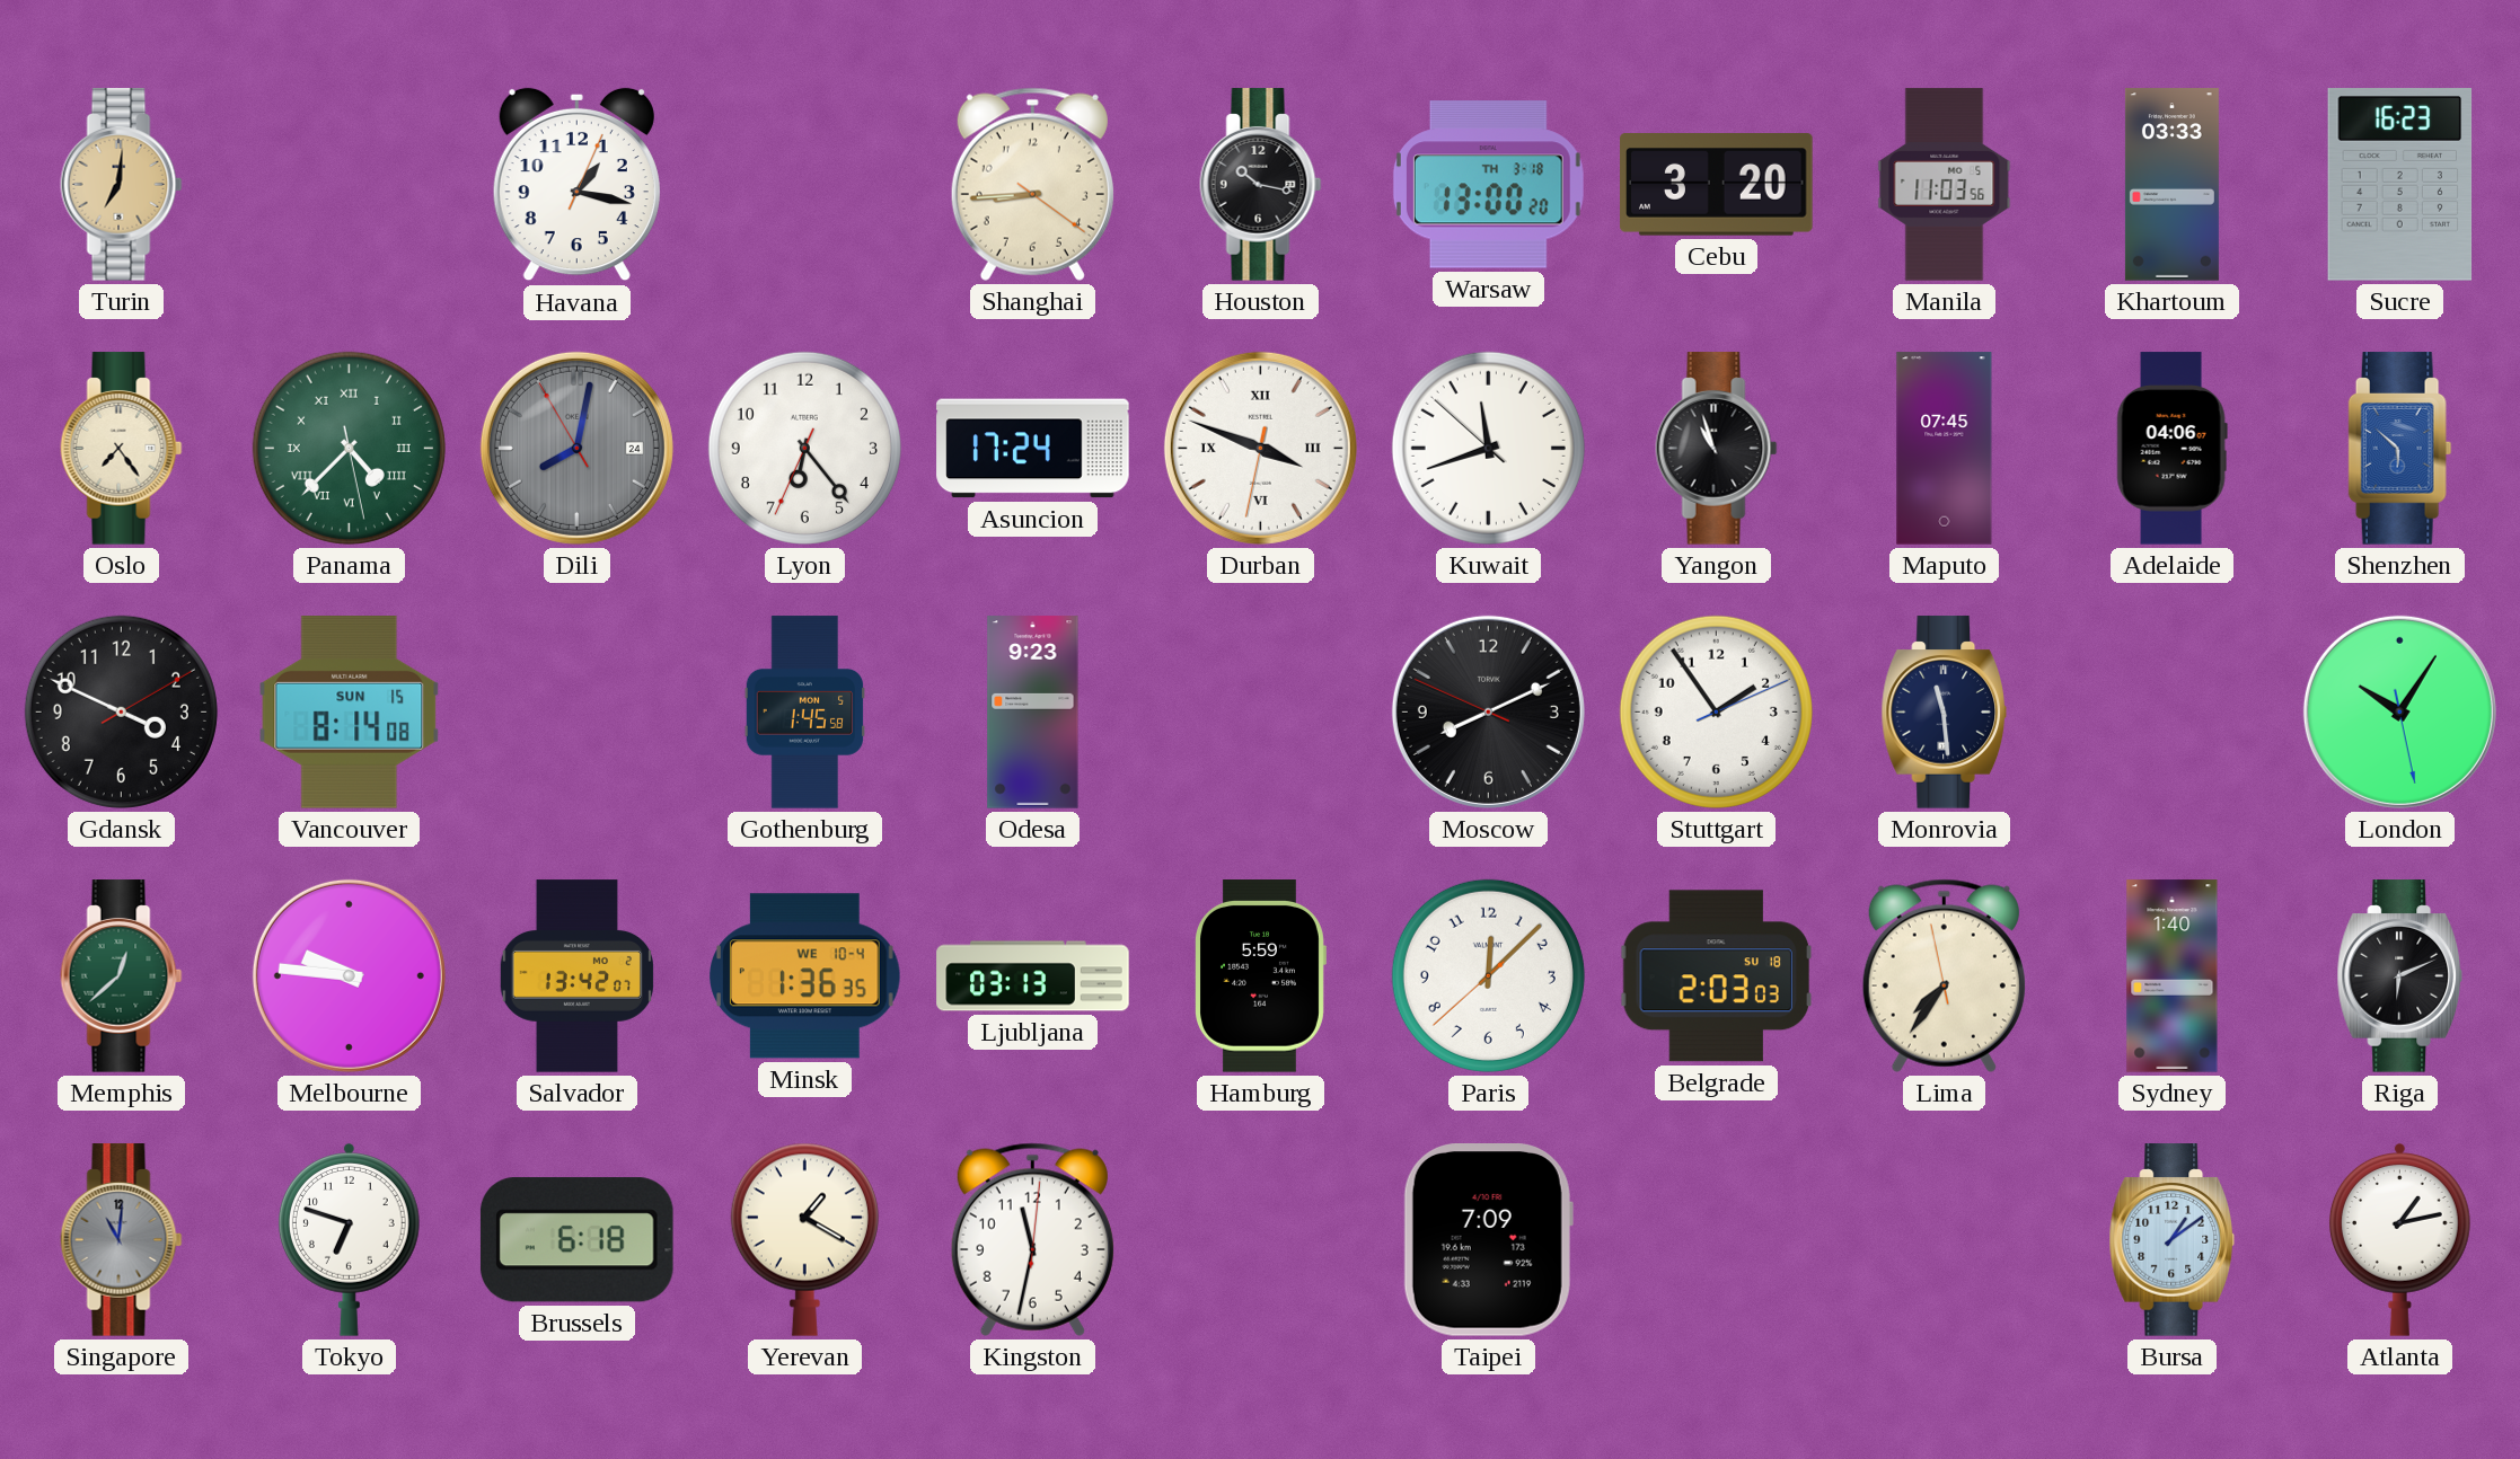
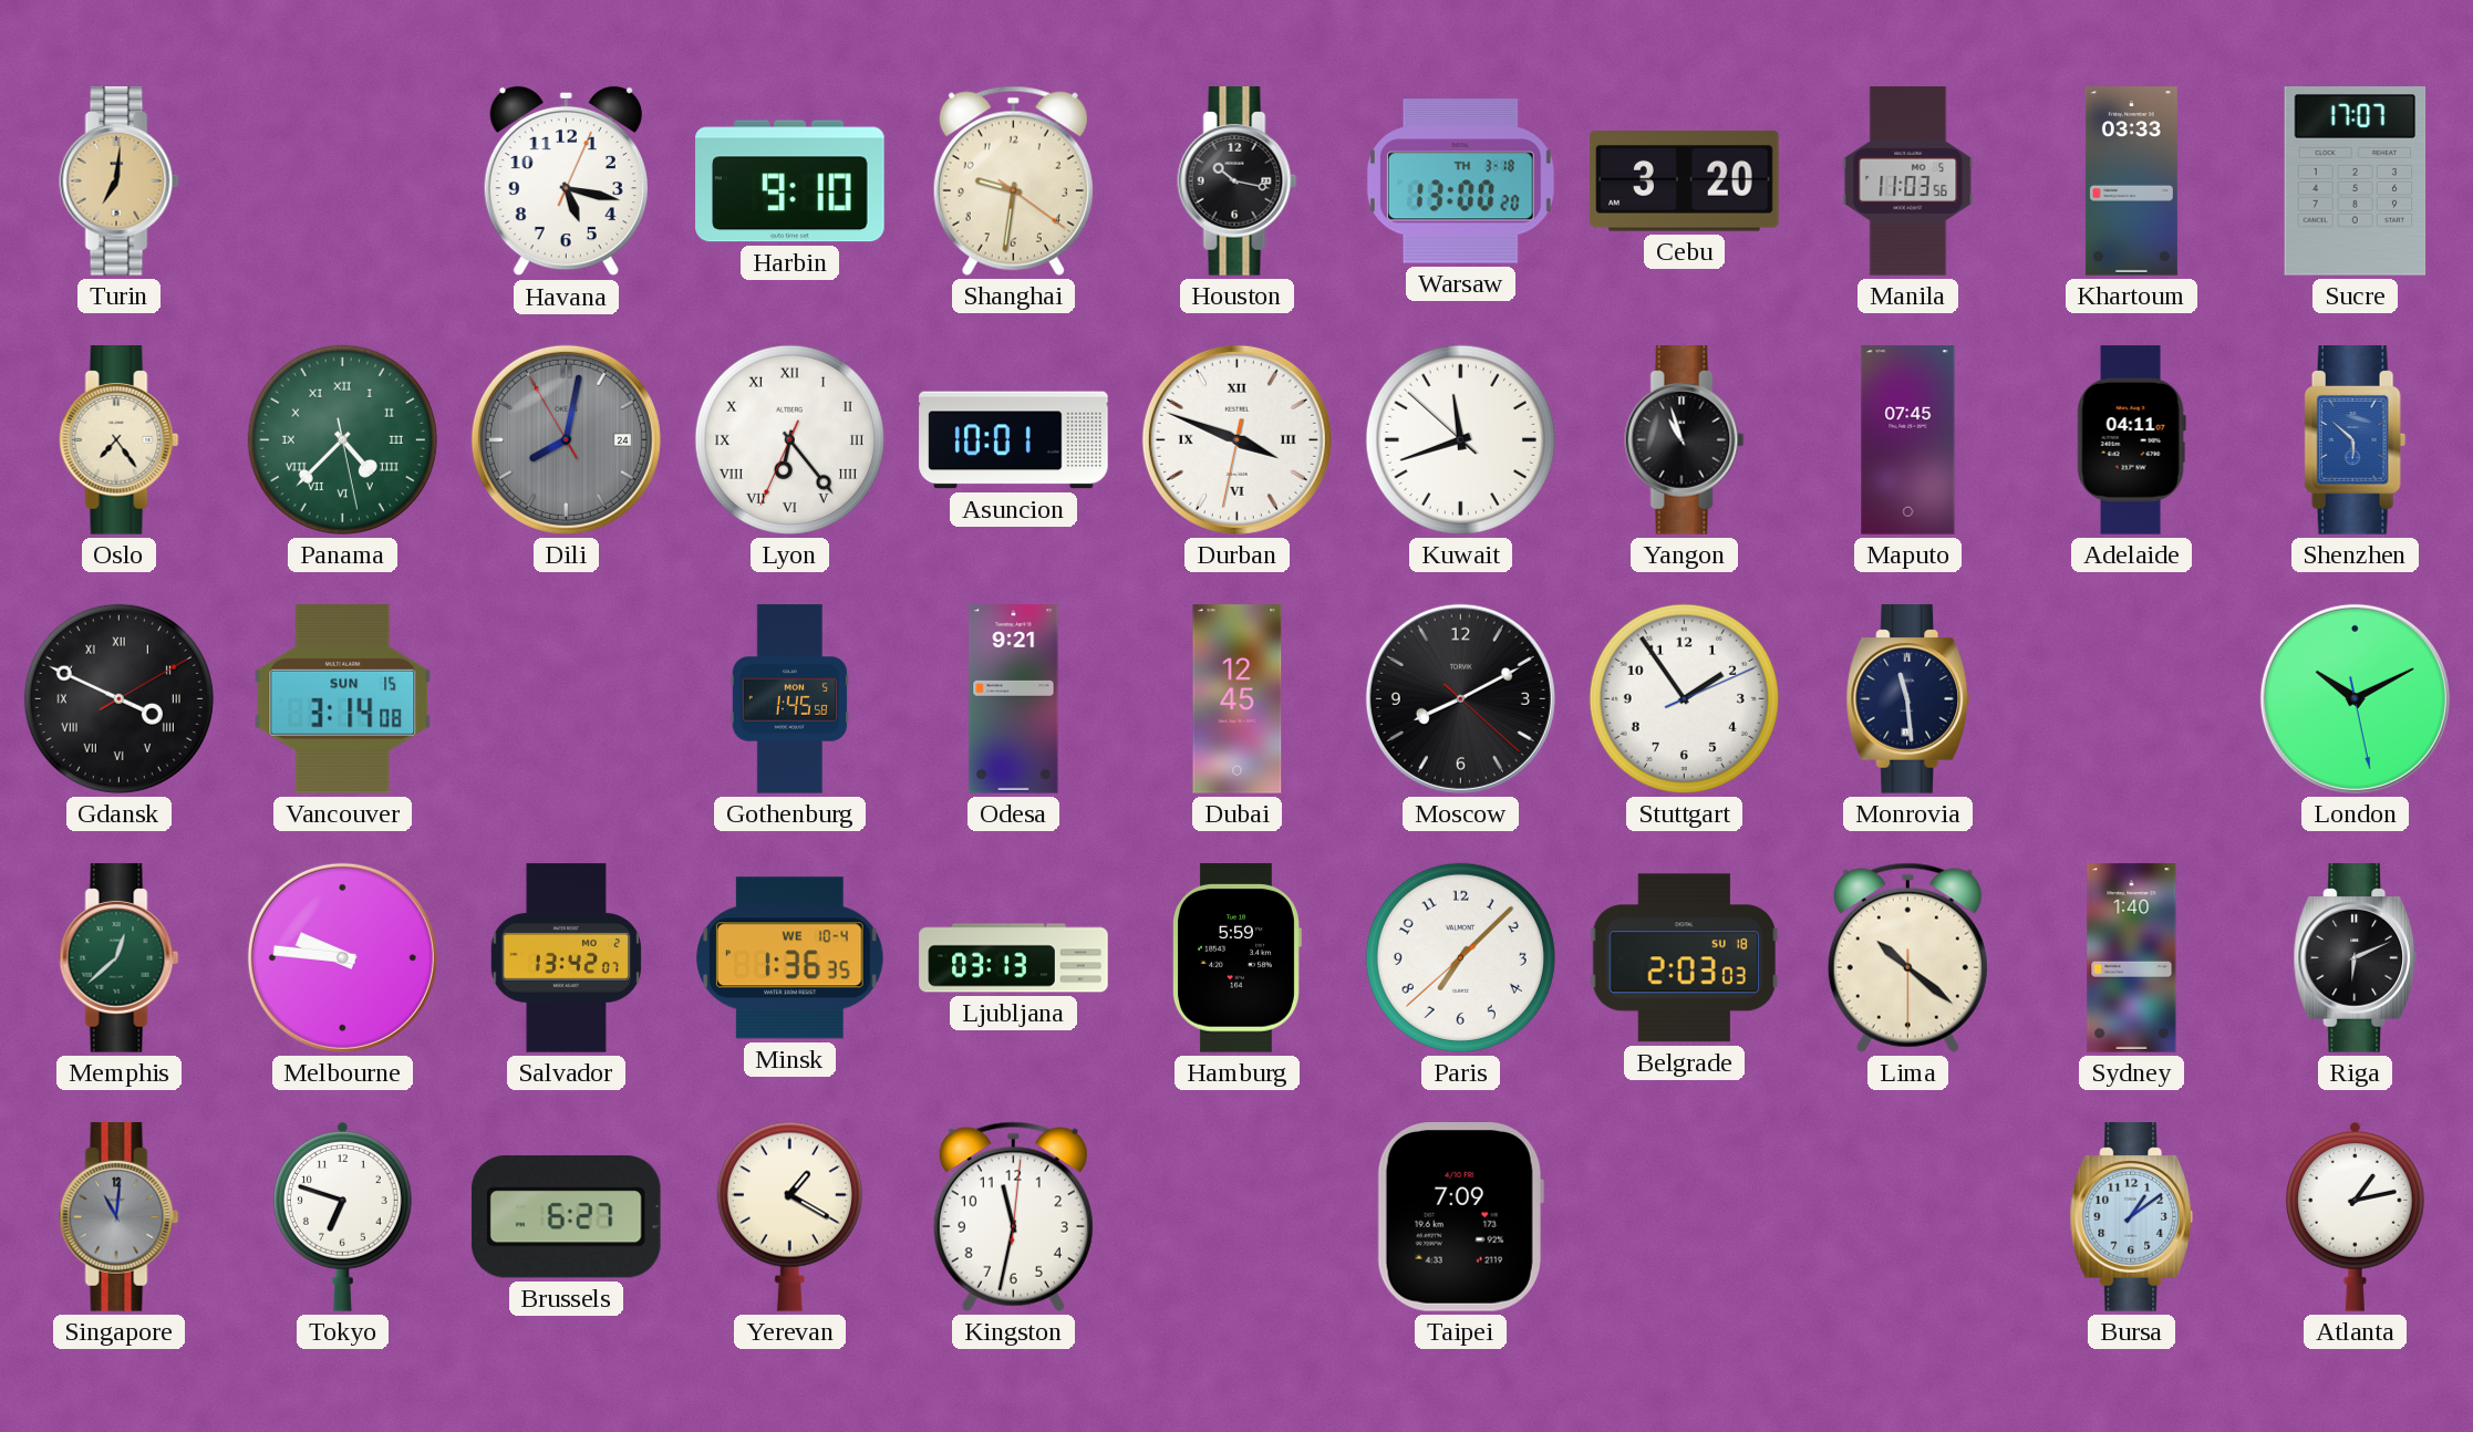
Havana: 1:17 -> 5:17
Harbin: none -> 9:10
Shanghai: 8:44 -> 9:31
Sucre: 16:23 -> 17:07
Lyon numerals: Arabic -> Roman
Asuncion: 17:24 -> 10:01
Adelaide: 04:06 -> 04:11
Gdansk numerals: Arabic -> Roman
Vancouver: 8:14 -> 3:14
Odesa: 9:23 -> 9:21
Dubai: none -> 12:45
Moscow: 8:10:49 -> 8:10:22
London: 10:05 -> 10:10
Paris: 12:07 -> 7:07
Lima: 7:35 -> 10:21
Brussels: 6:18 -> 6:27
